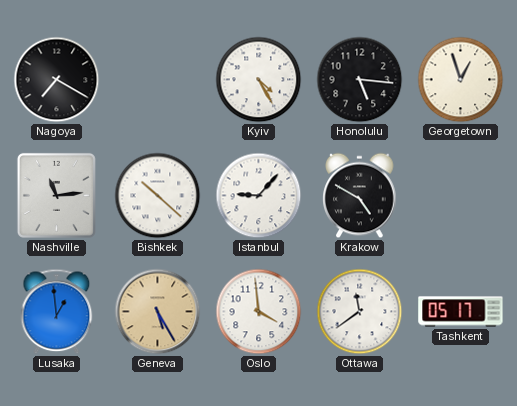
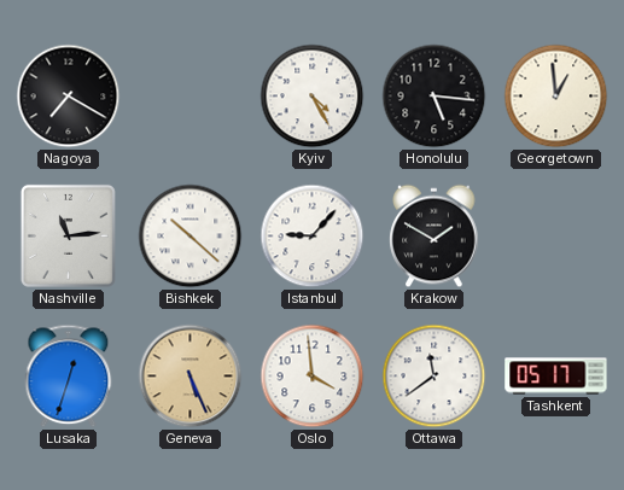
Georgetown: 12:57 -> 12:59
Krakow: 4:50 -> 1:50
Lusaka: 12:59 -> 12:33
Geneva: 5:25 -> 5:26
